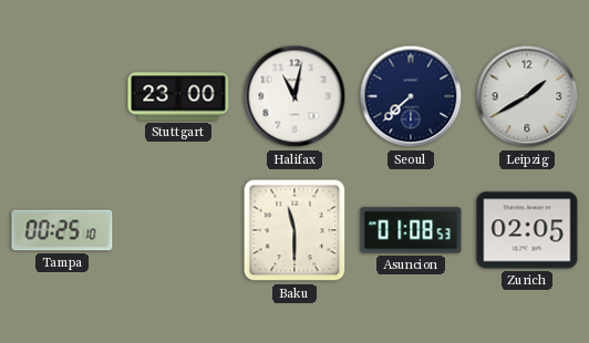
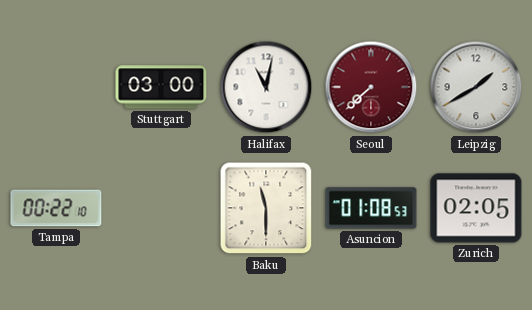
Stuttgart: 23:00 -> 03:00
Seoul dial: navy -> burgundy
Tampa: 00:25 -> 00:22
